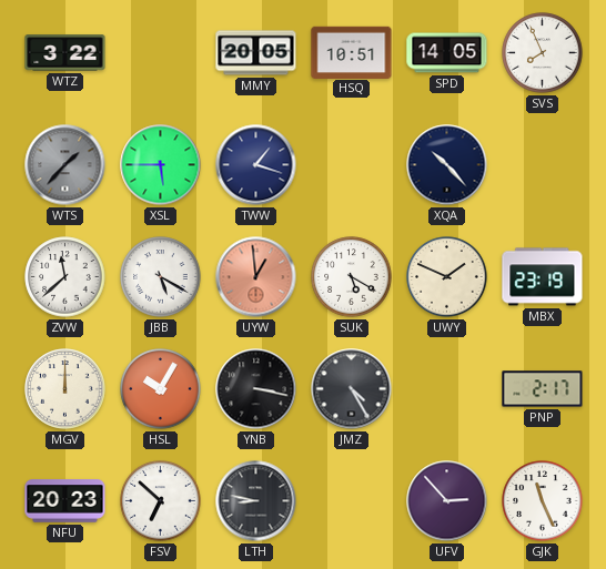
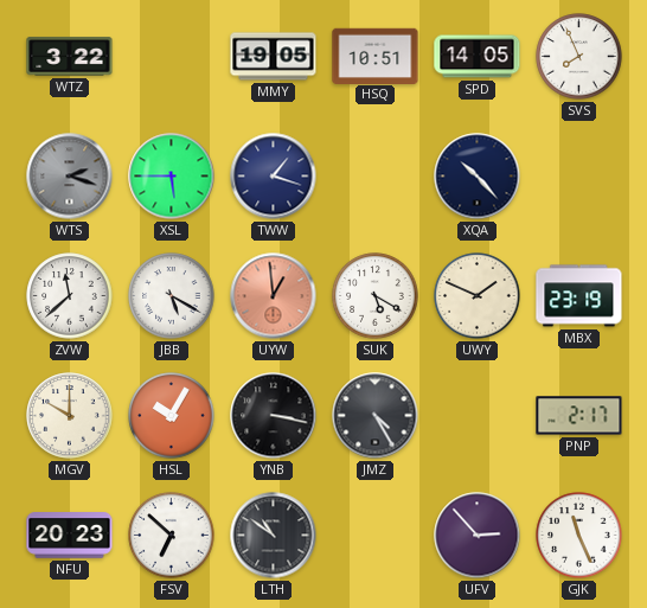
MMY: 20:05 -> 19:05
WTS: 1:37 -> 2:18
MGV: 12:00 -> 10:00
LTH: 8:47 -> 10:51
